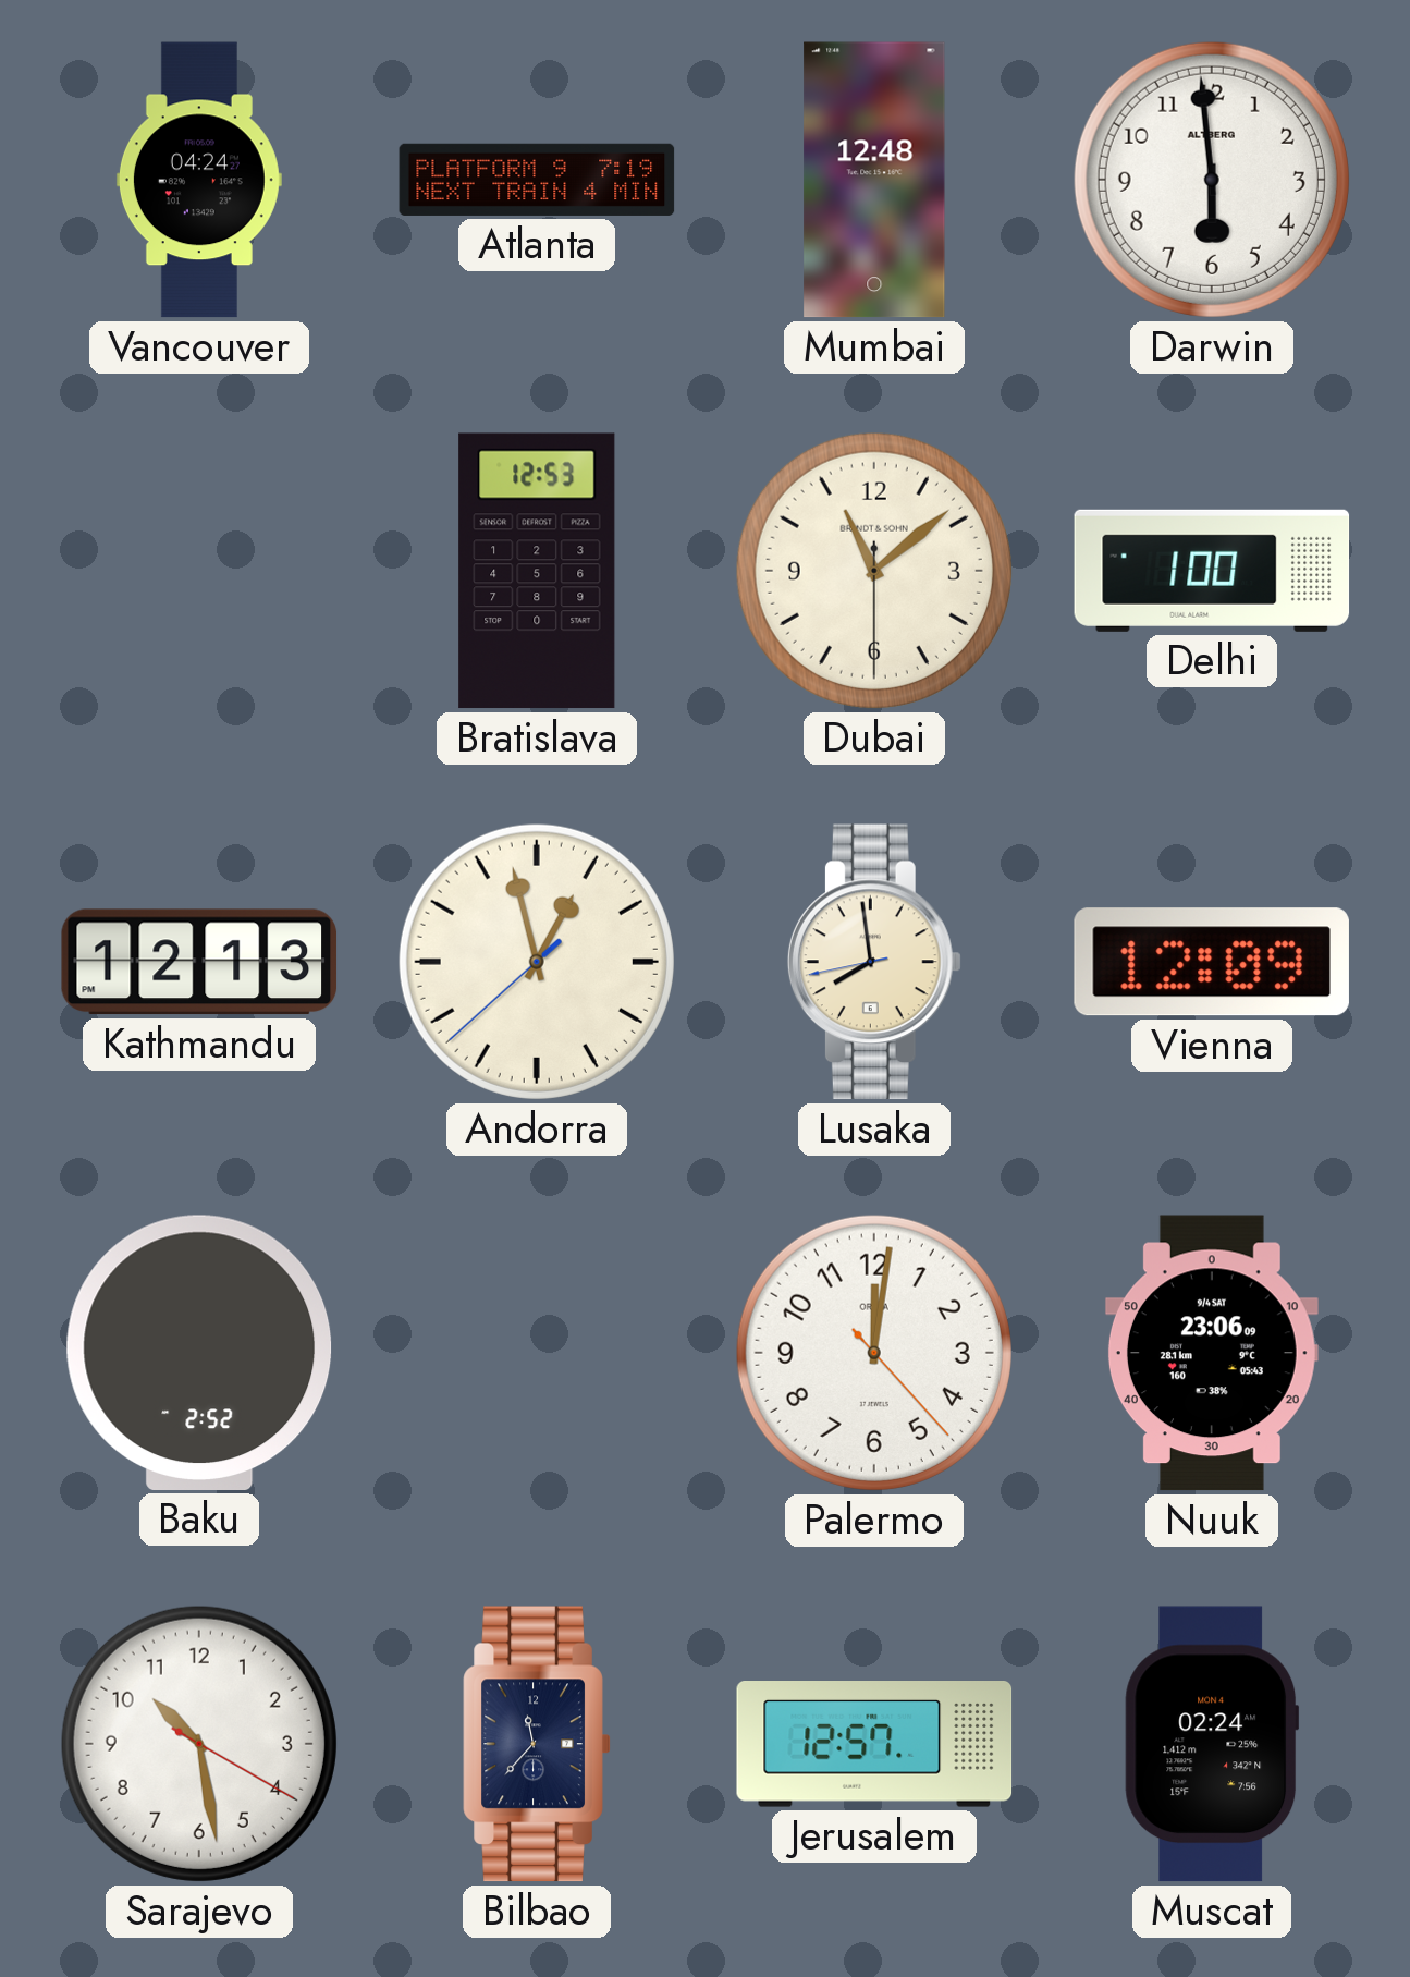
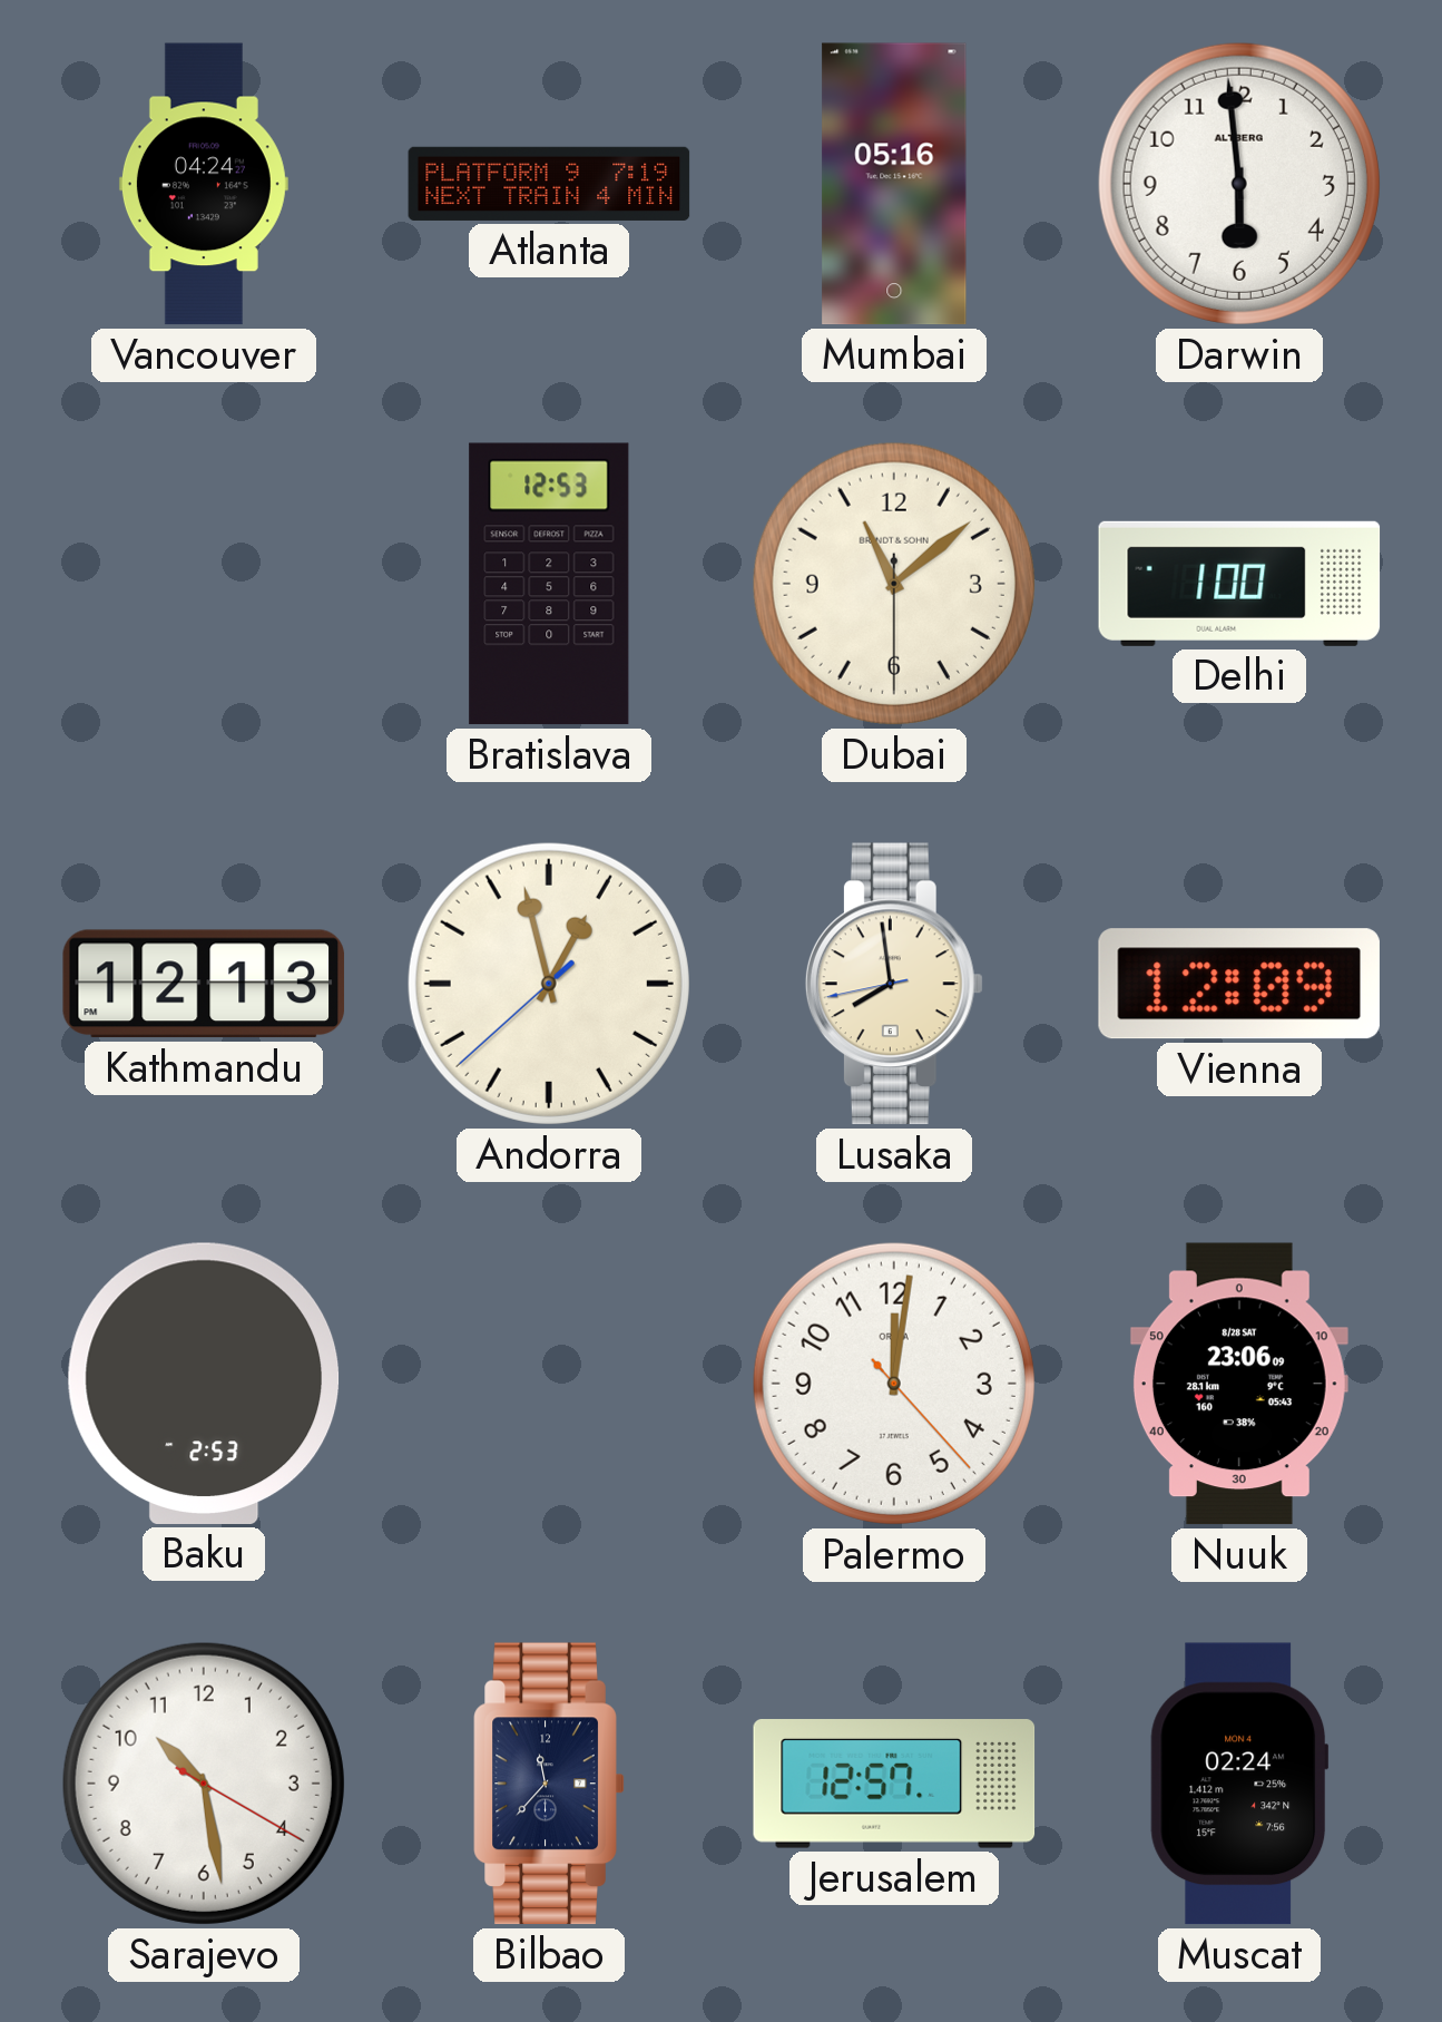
Mumbai: 12:48 -> 05:16
Baku: 2:52 -> 2:53
Nuuk date: 9/4 SAT -> 8/28 SAT
